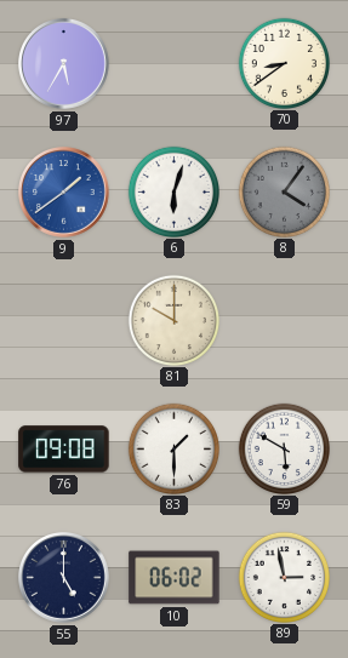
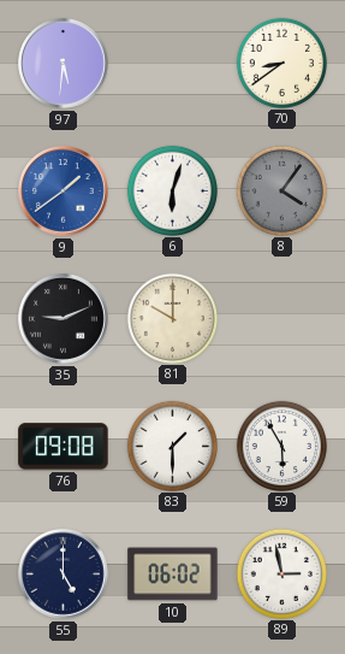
97: 5:35 -> 5:31
35: none -> 9:11
59: 5:50 -> 5:55
